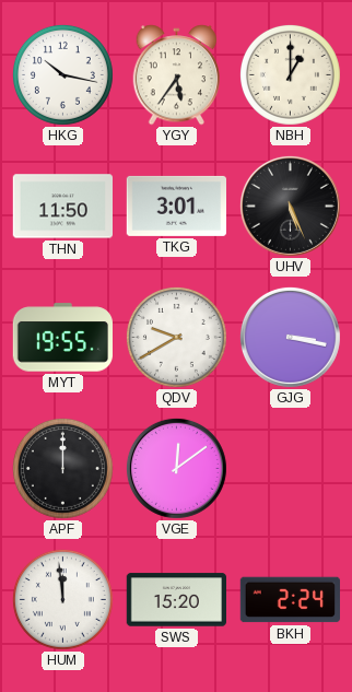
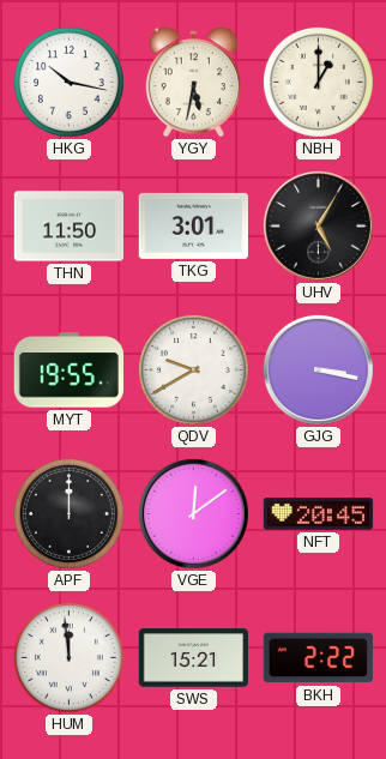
YGY: 5:36 -> 5:32
UHV: 5:26 -> 5:05
NFT: none -> 20:45
SWS: 15:20 -> 15:21
BKH: 2:24 -> 2:22
